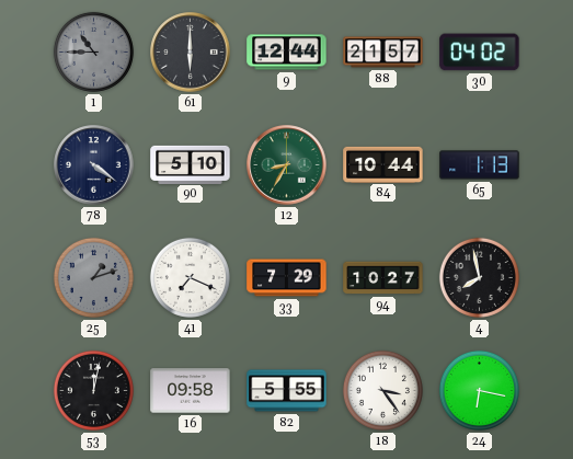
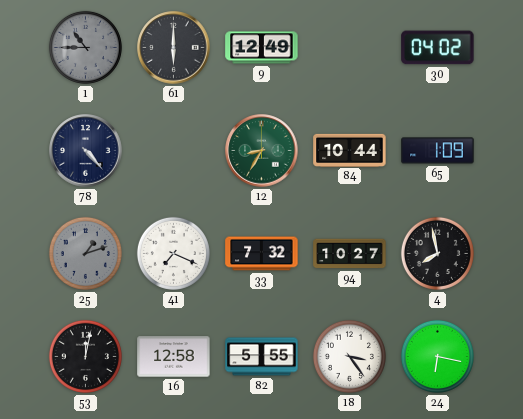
9: 12:44 -> 12:49
88: 21:57 -> none
78: 4:21 -> 4:23
90: 5:10 -> none
65: 1:13 -> 1:09
33: 7:29 -> 7:32
16: 09:58 -> 12:58
